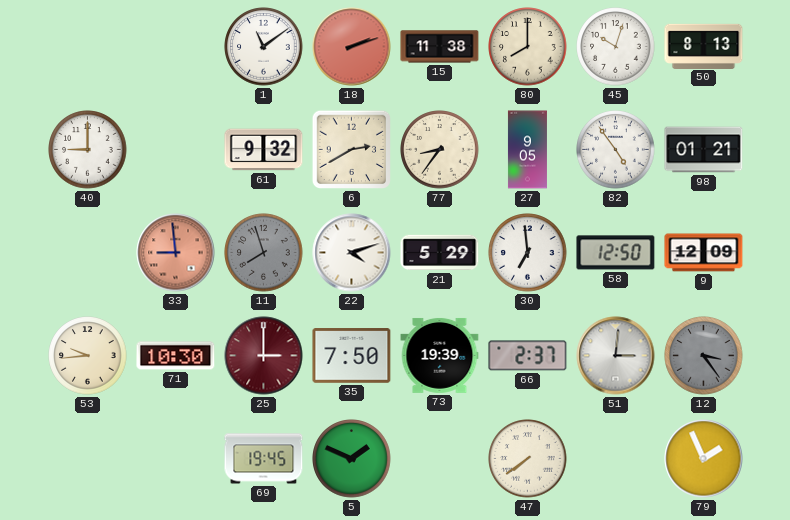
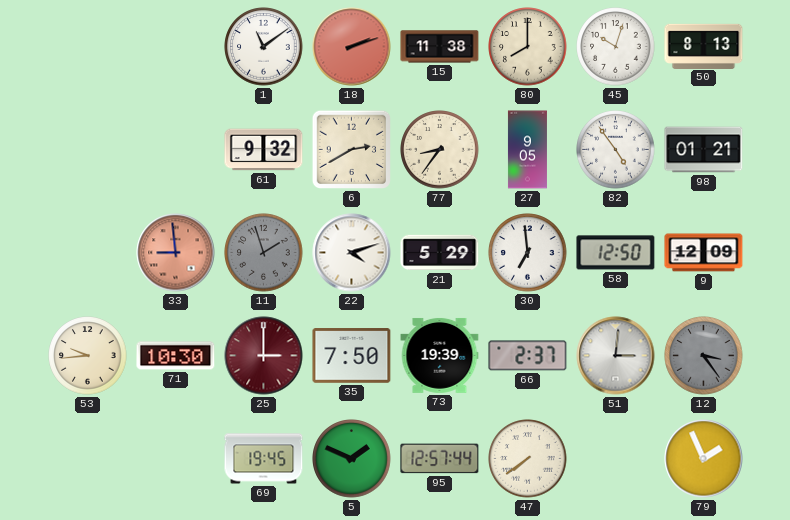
40: 9:00 -> none
11: 7:57 -> 1:57
95: none -> 12:57
